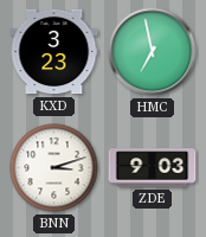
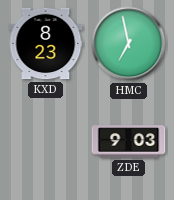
KXD: 3:23 -> 8:23
BNN: 3:12 -> none
